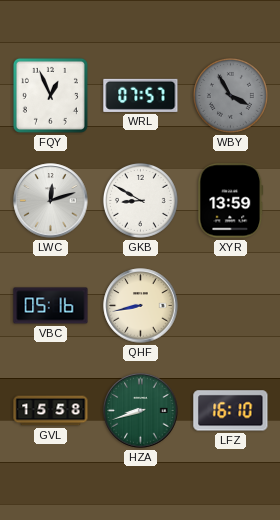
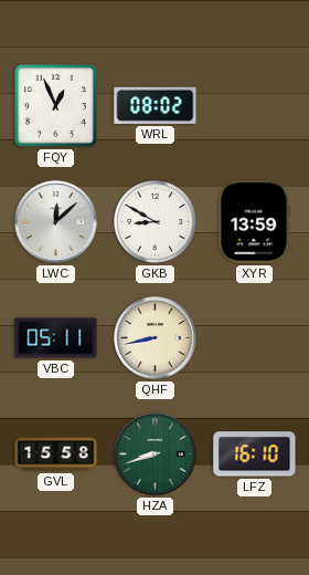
WRL: 07:57 -> 08:02
WBY: 3:55 -> none
LWC: 12:12 -> 12:08
VBC: 05:16 -> 05:11
